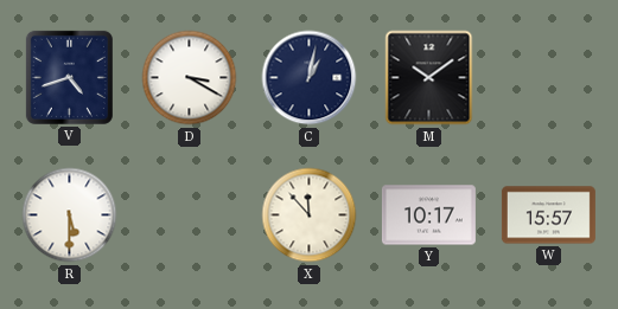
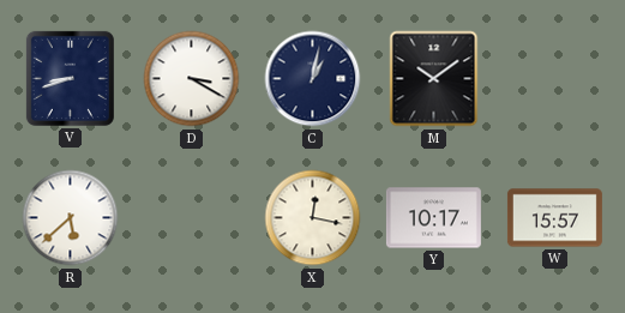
V: 4:42 -> 8:42
R: 5:30 -> 5:38
X: 11:53 -> 12:17
